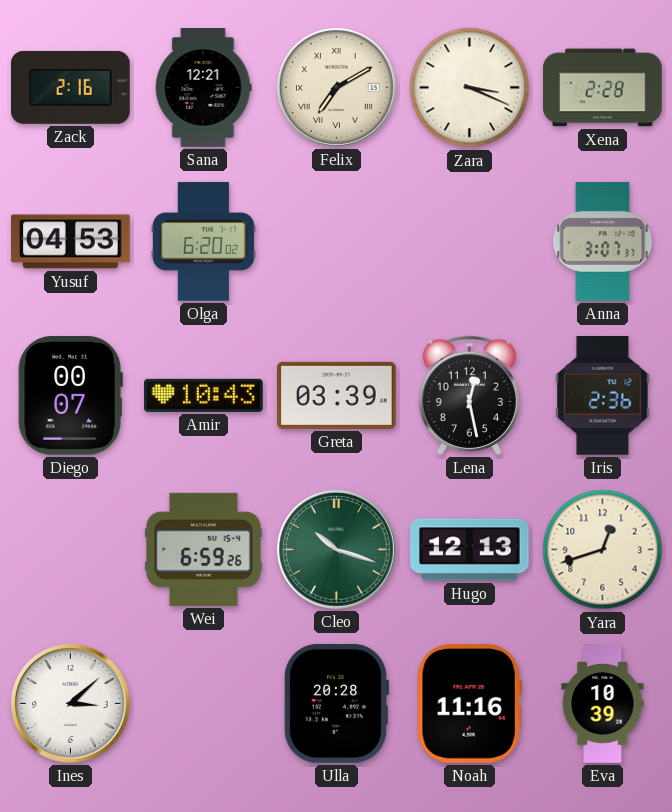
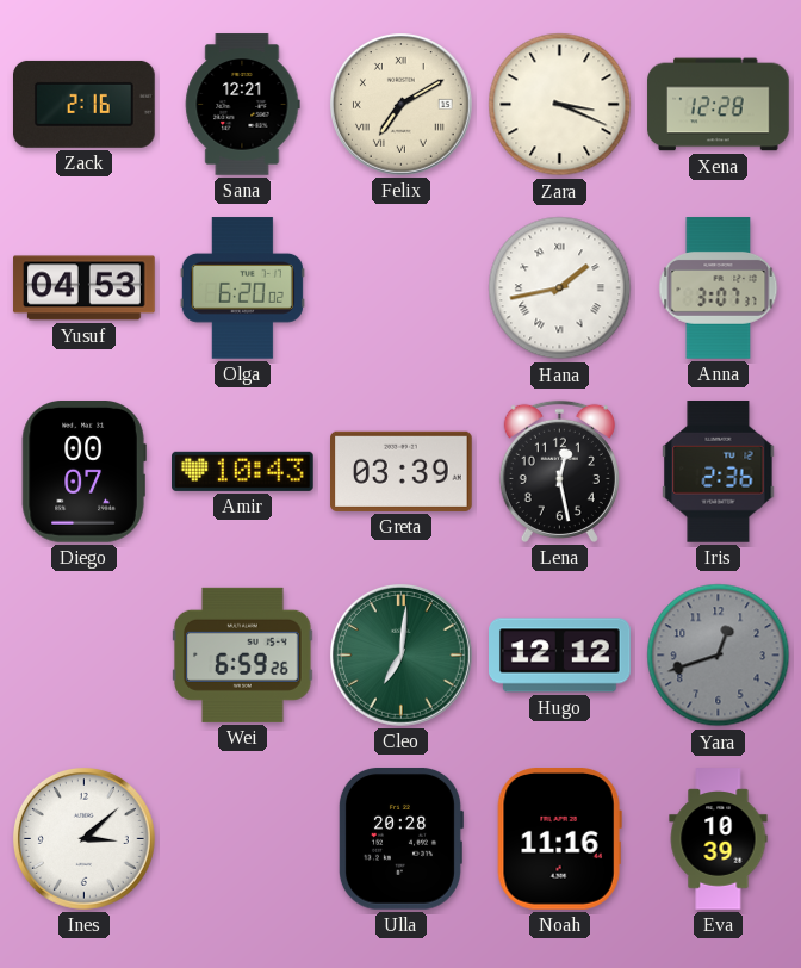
Xena: 2:28 -> 12:28
Hana: none -> 1:43
Cleo: 10:18 -> 7:01
Hugo: 12:13 -> 12:12
Yara dial: cream -> grey
